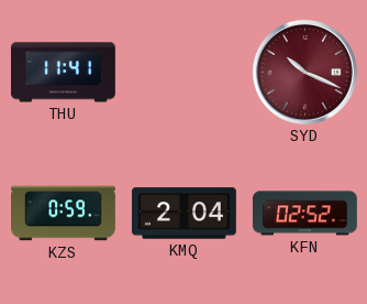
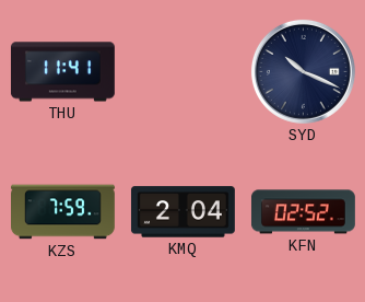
SYD dial: burgundy -> navy
KZS: 0:59 -> 7:59
